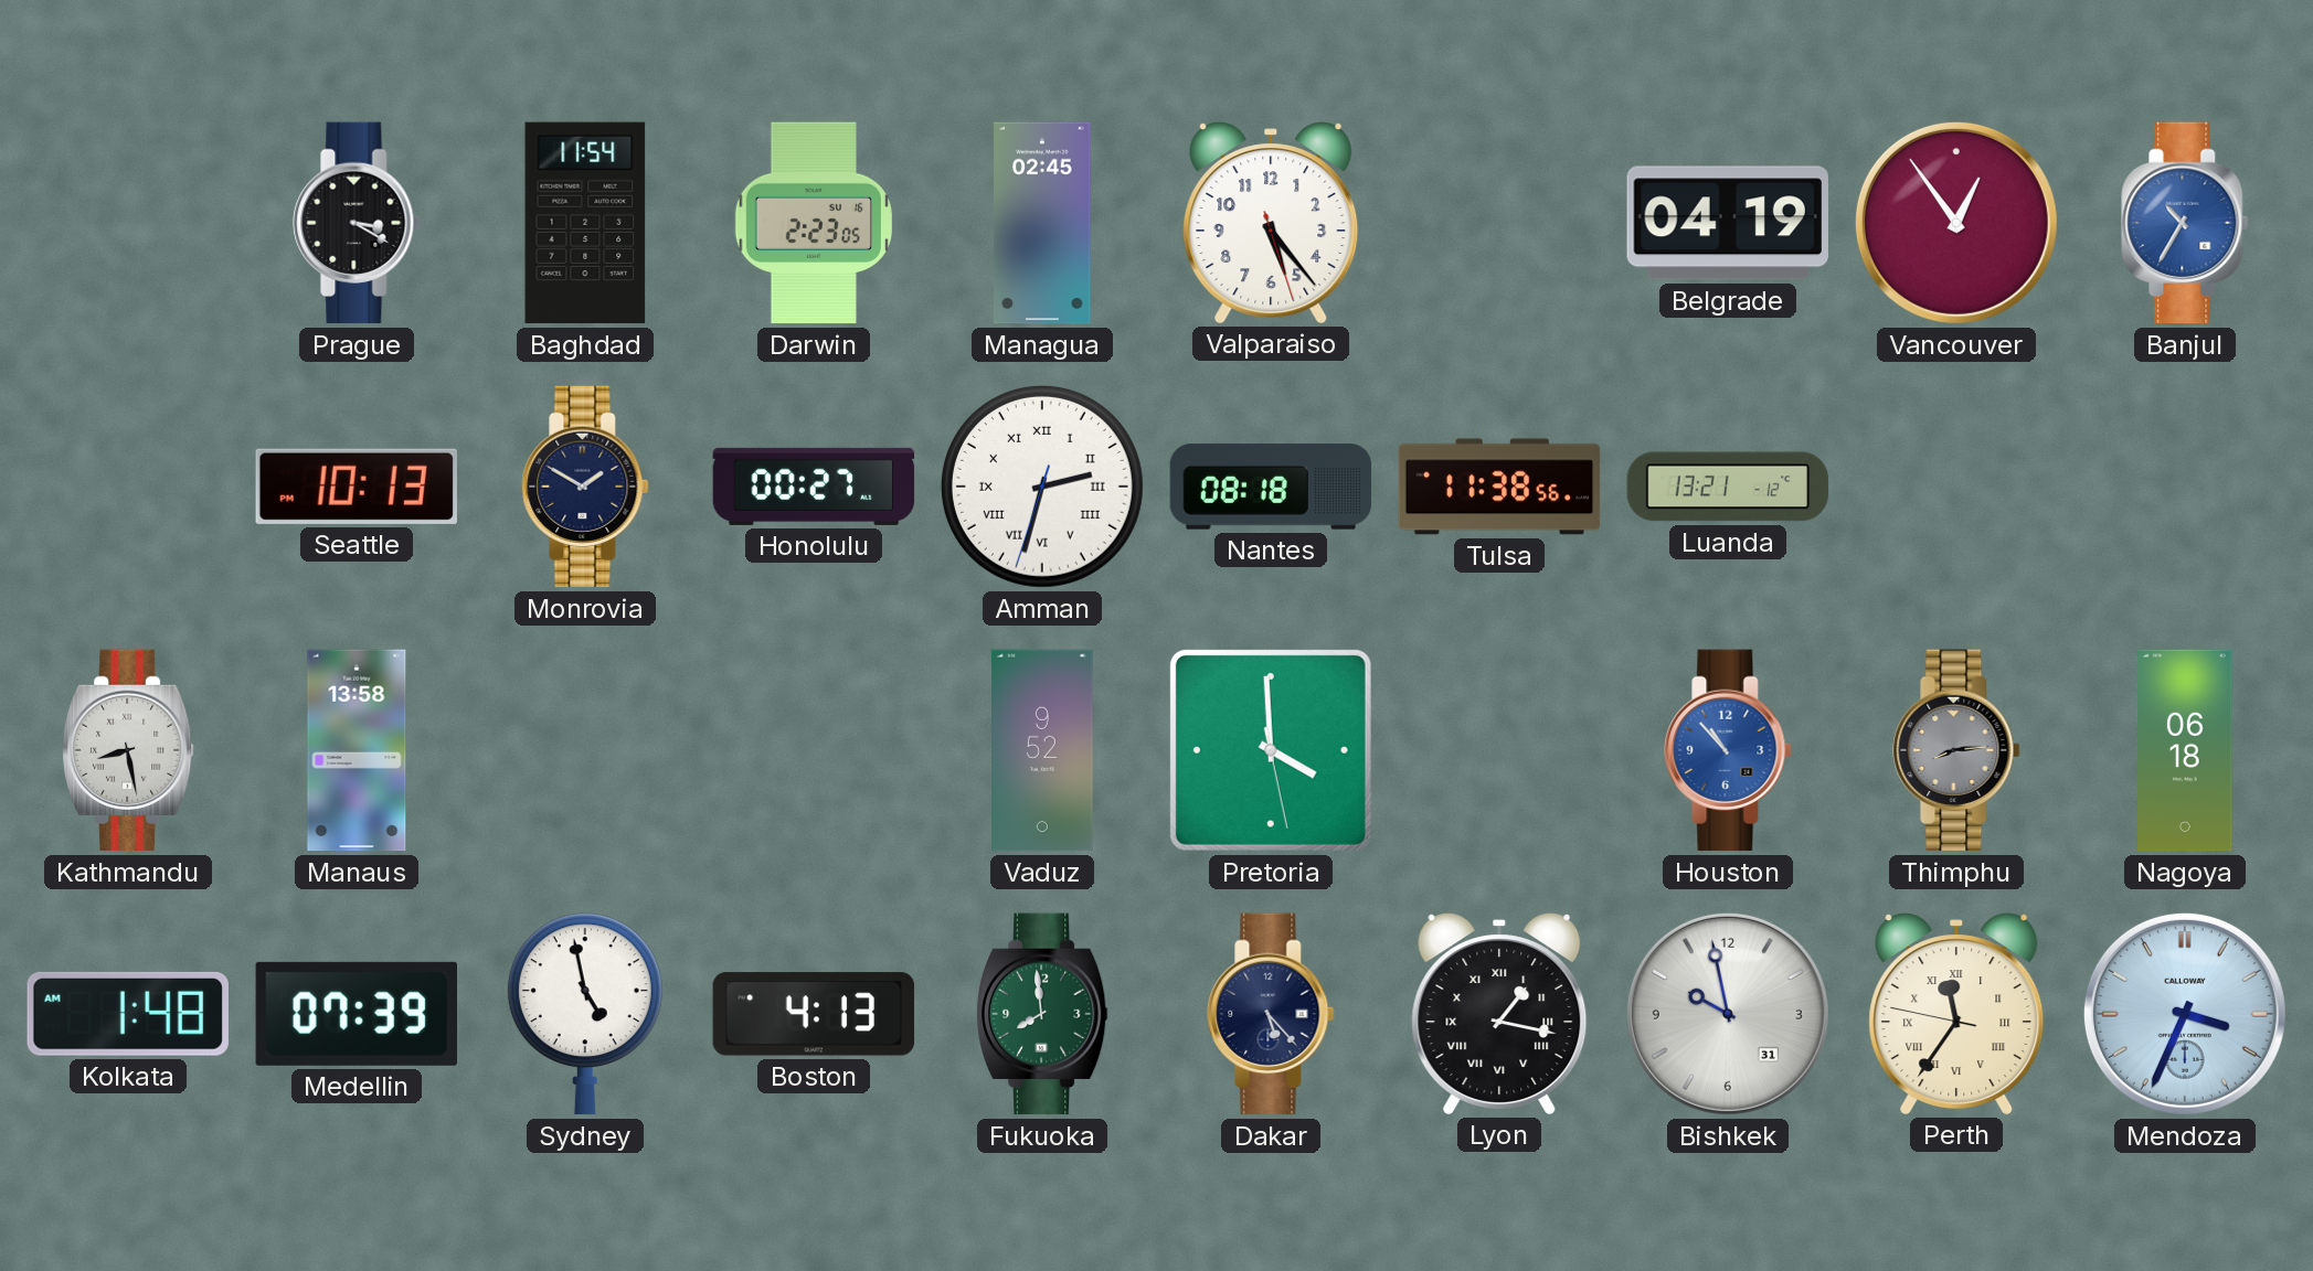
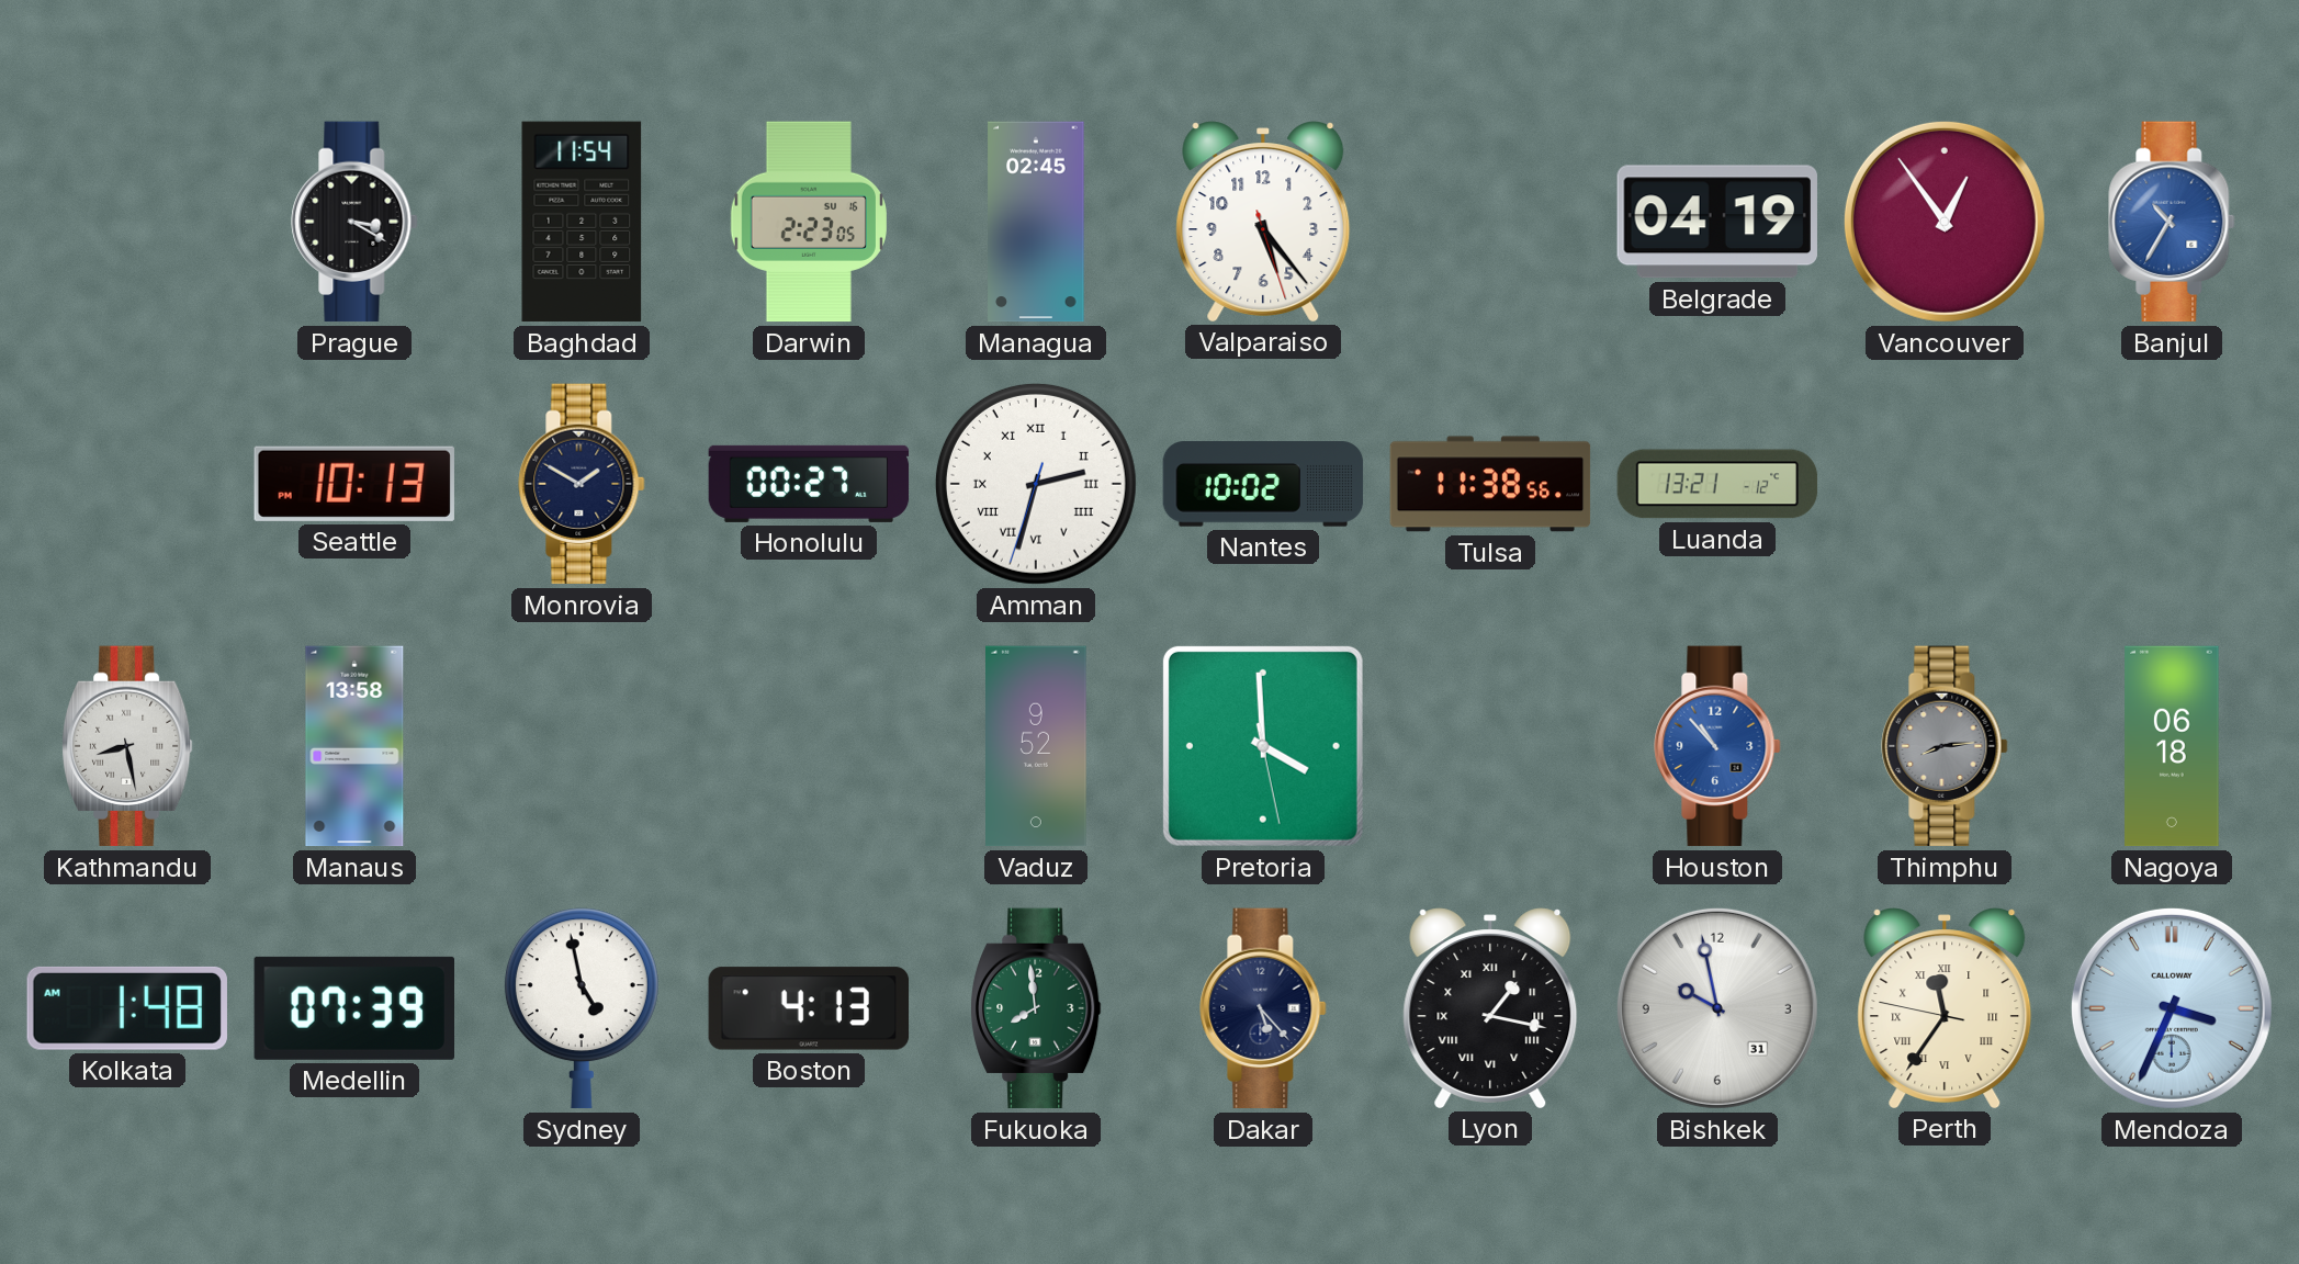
Nantes: 08:18 -> 10:02
